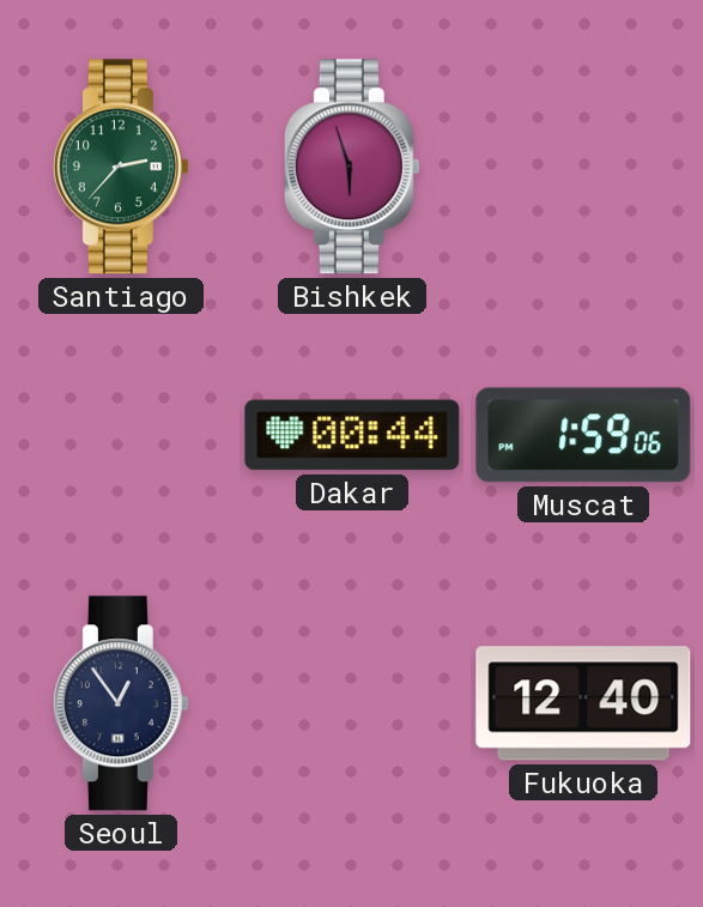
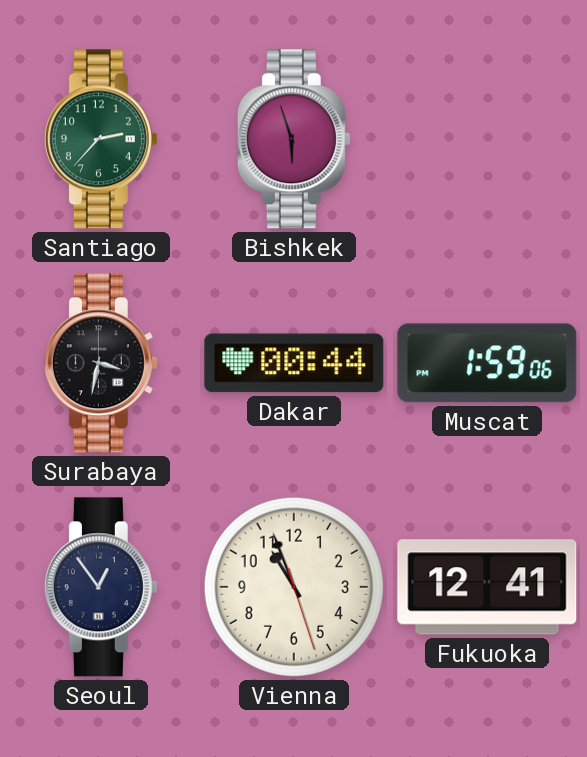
Surabaya: none -> 3:32
Vienna: none -> 10:56
Fukuoka: 12:40 -> 12:41
